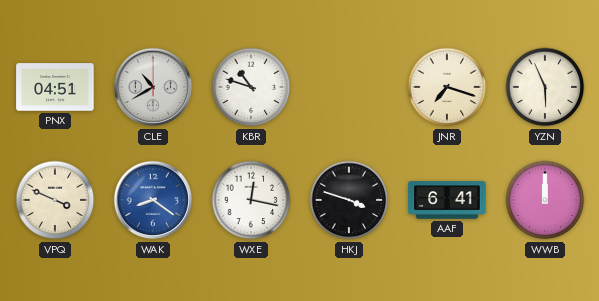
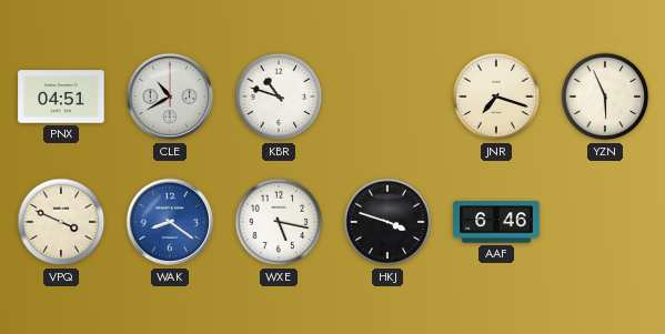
WXE: 12:17 -> 5:17
AAF: 6:41 -> 6:46
WWB: 12:00 -> none
